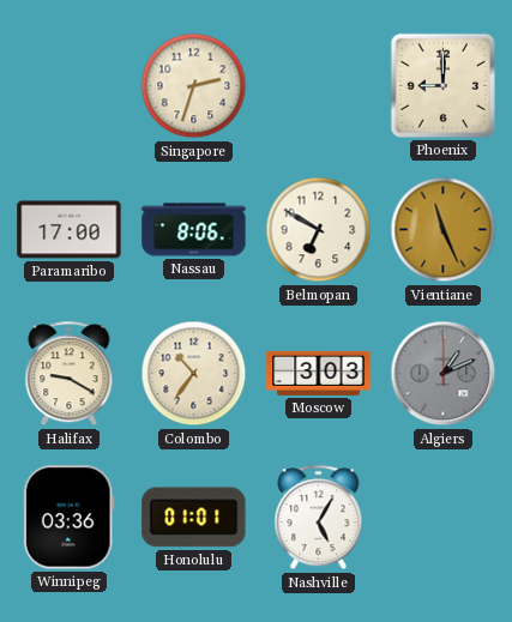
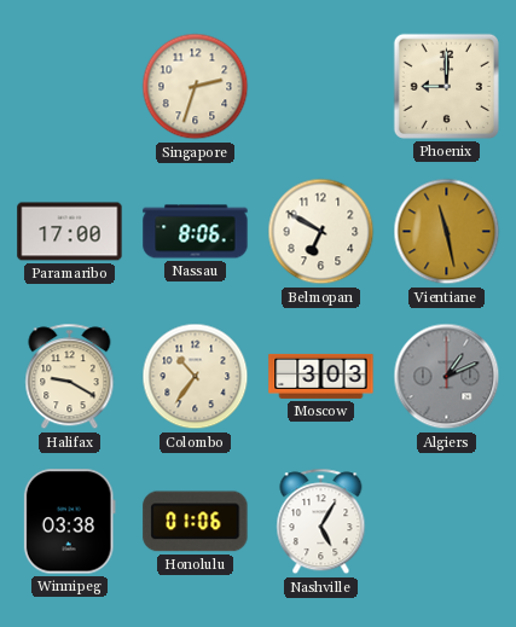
Vientiane: 11:26 -> 11:28
Winnipeg: 03:36 -> 03:38
Honolulu: 01:01 -> 01:06
